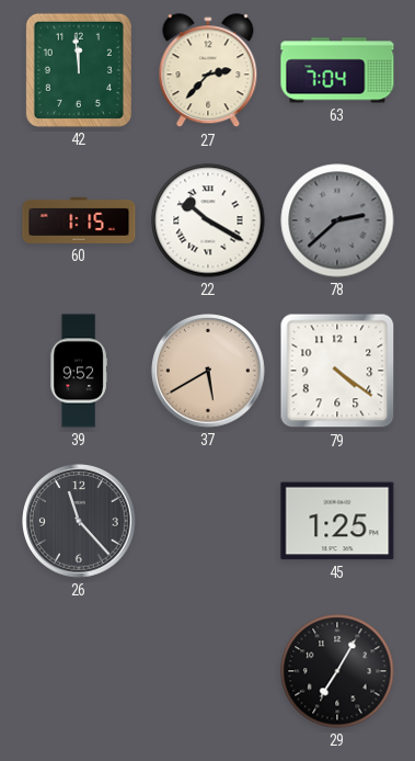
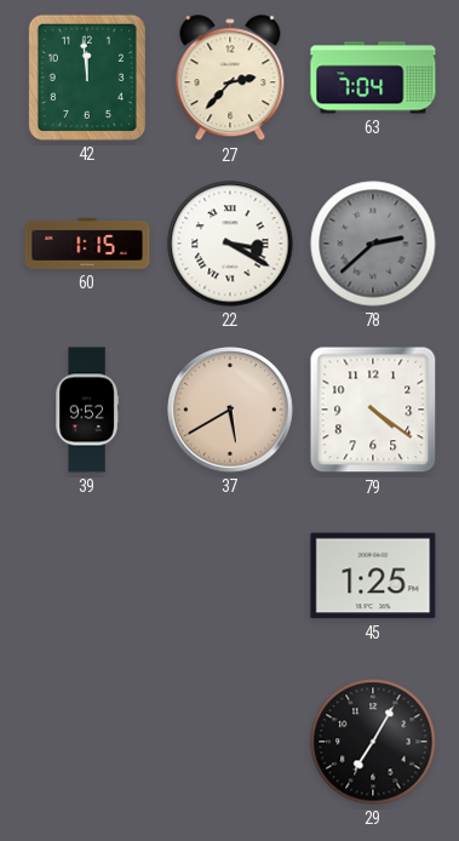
22: 10:20 -> 3:20
26: 11:23 -> none
